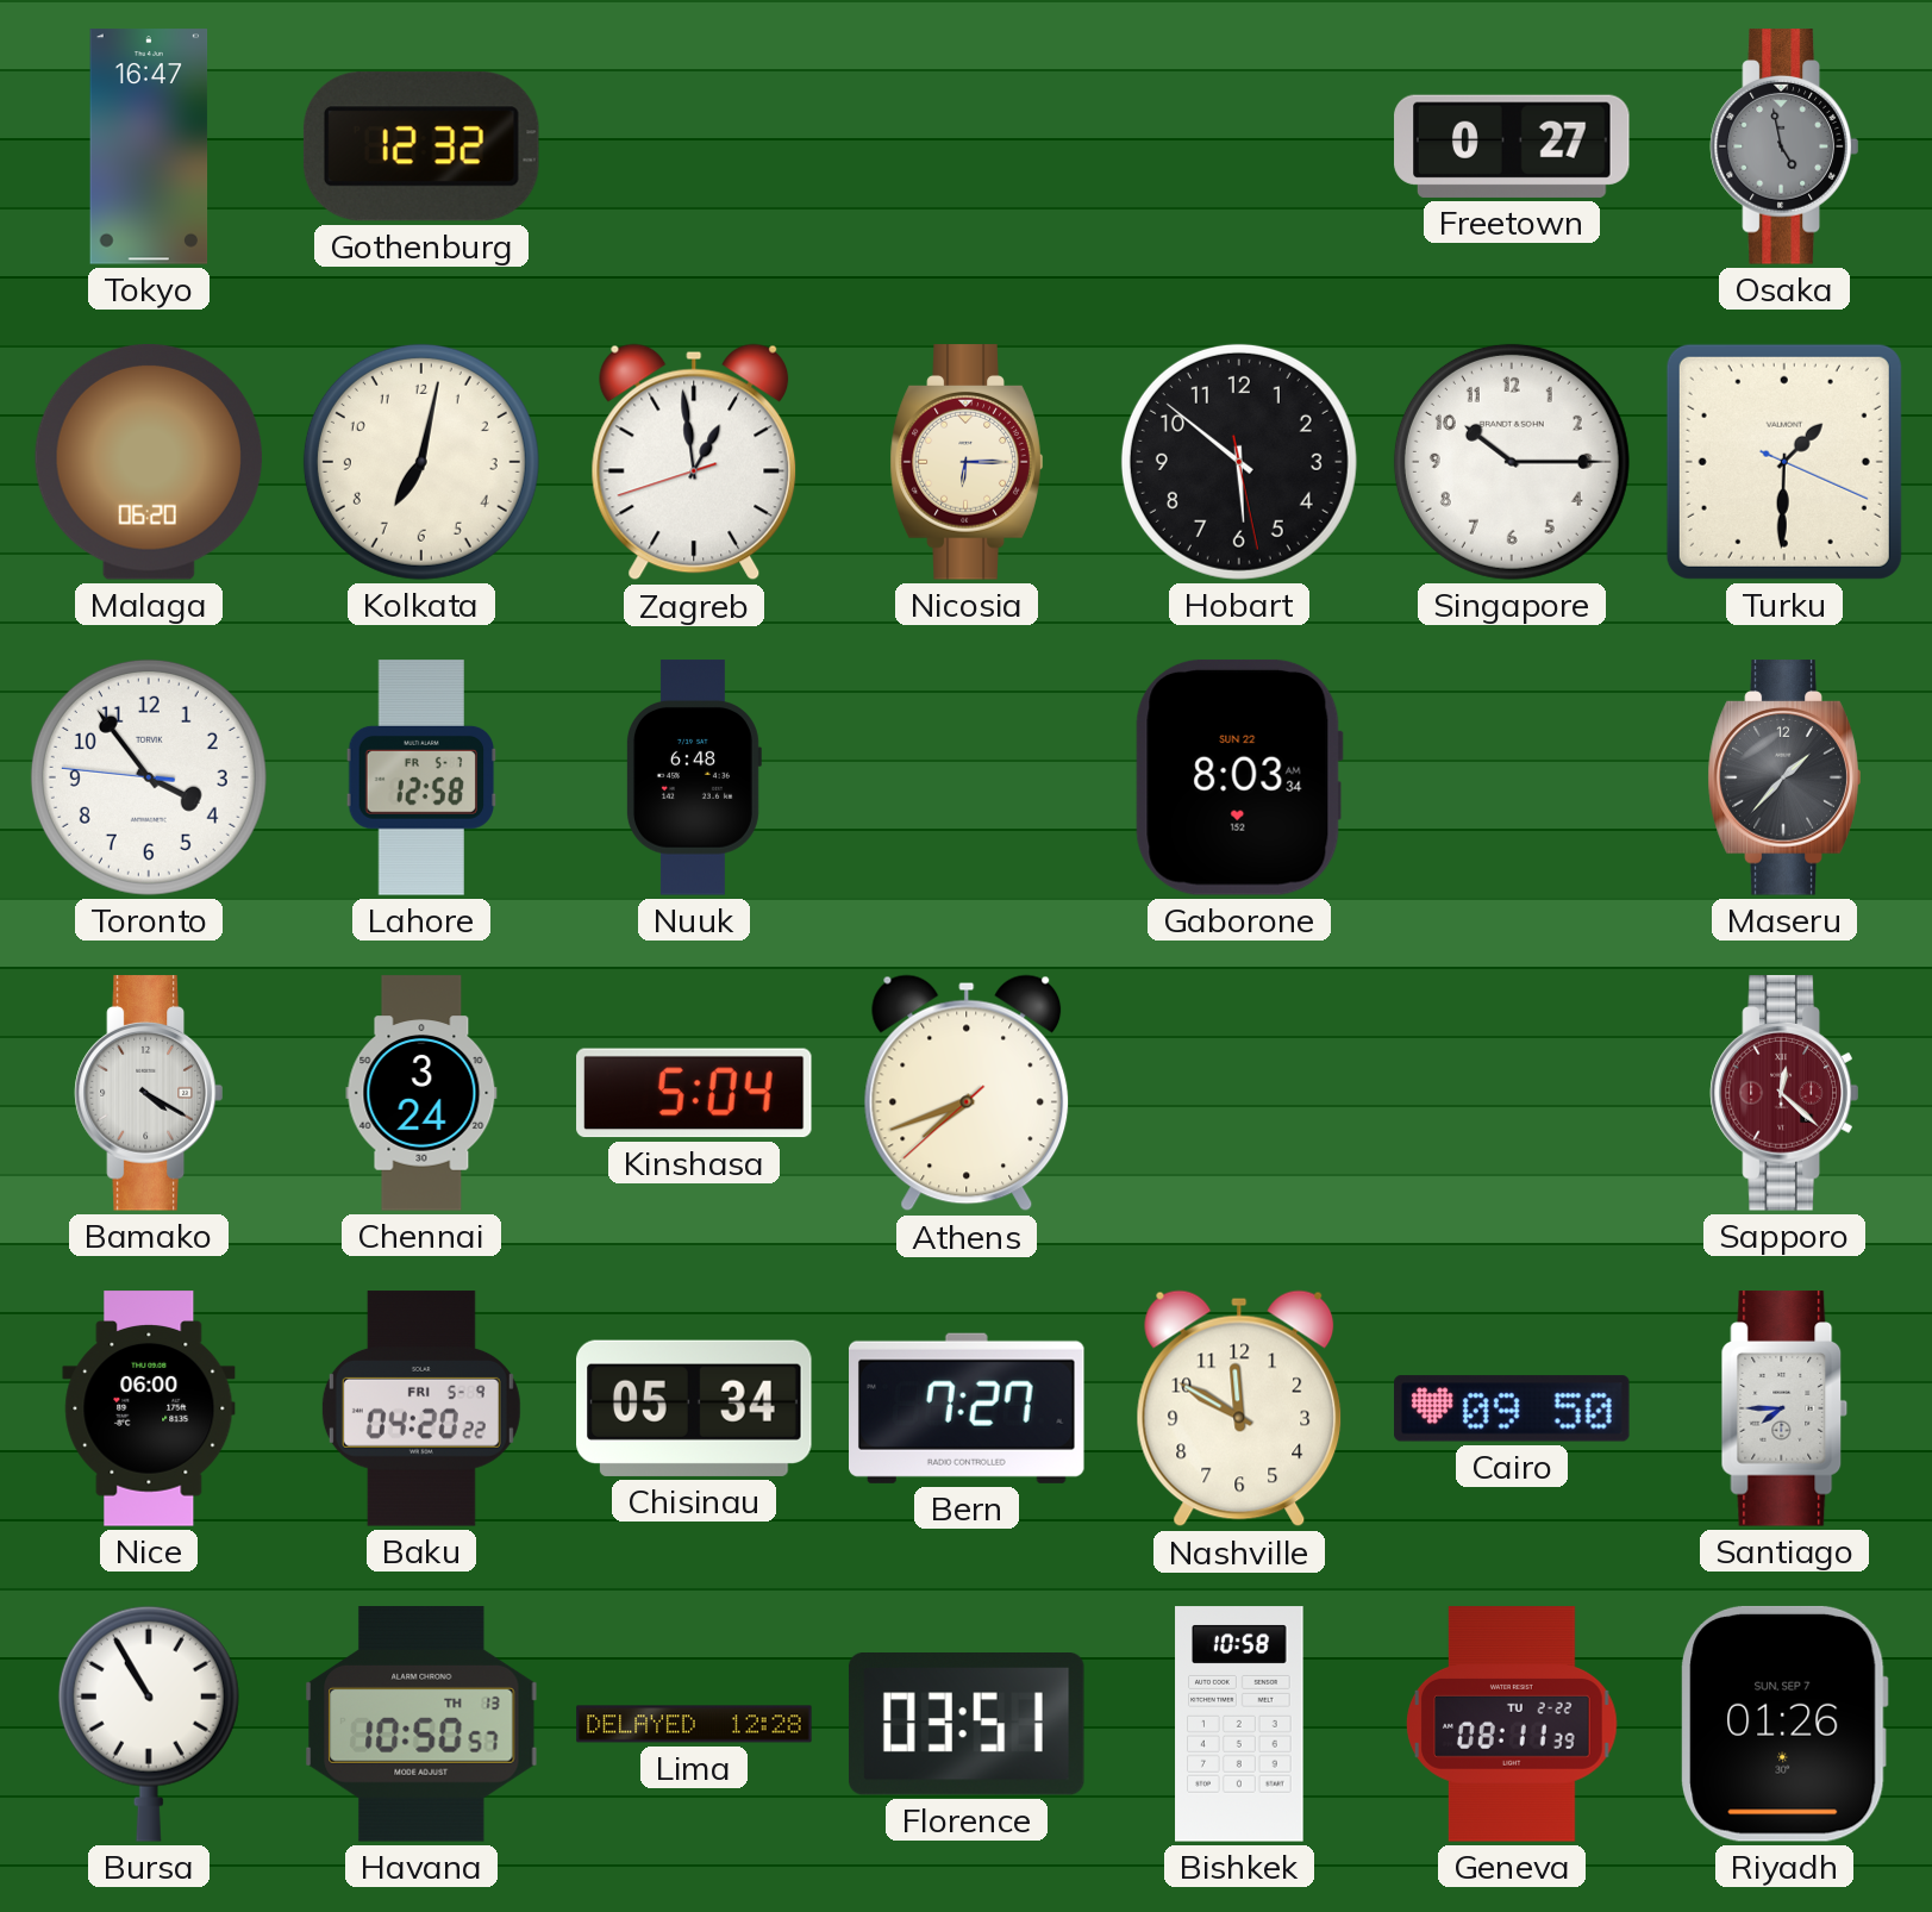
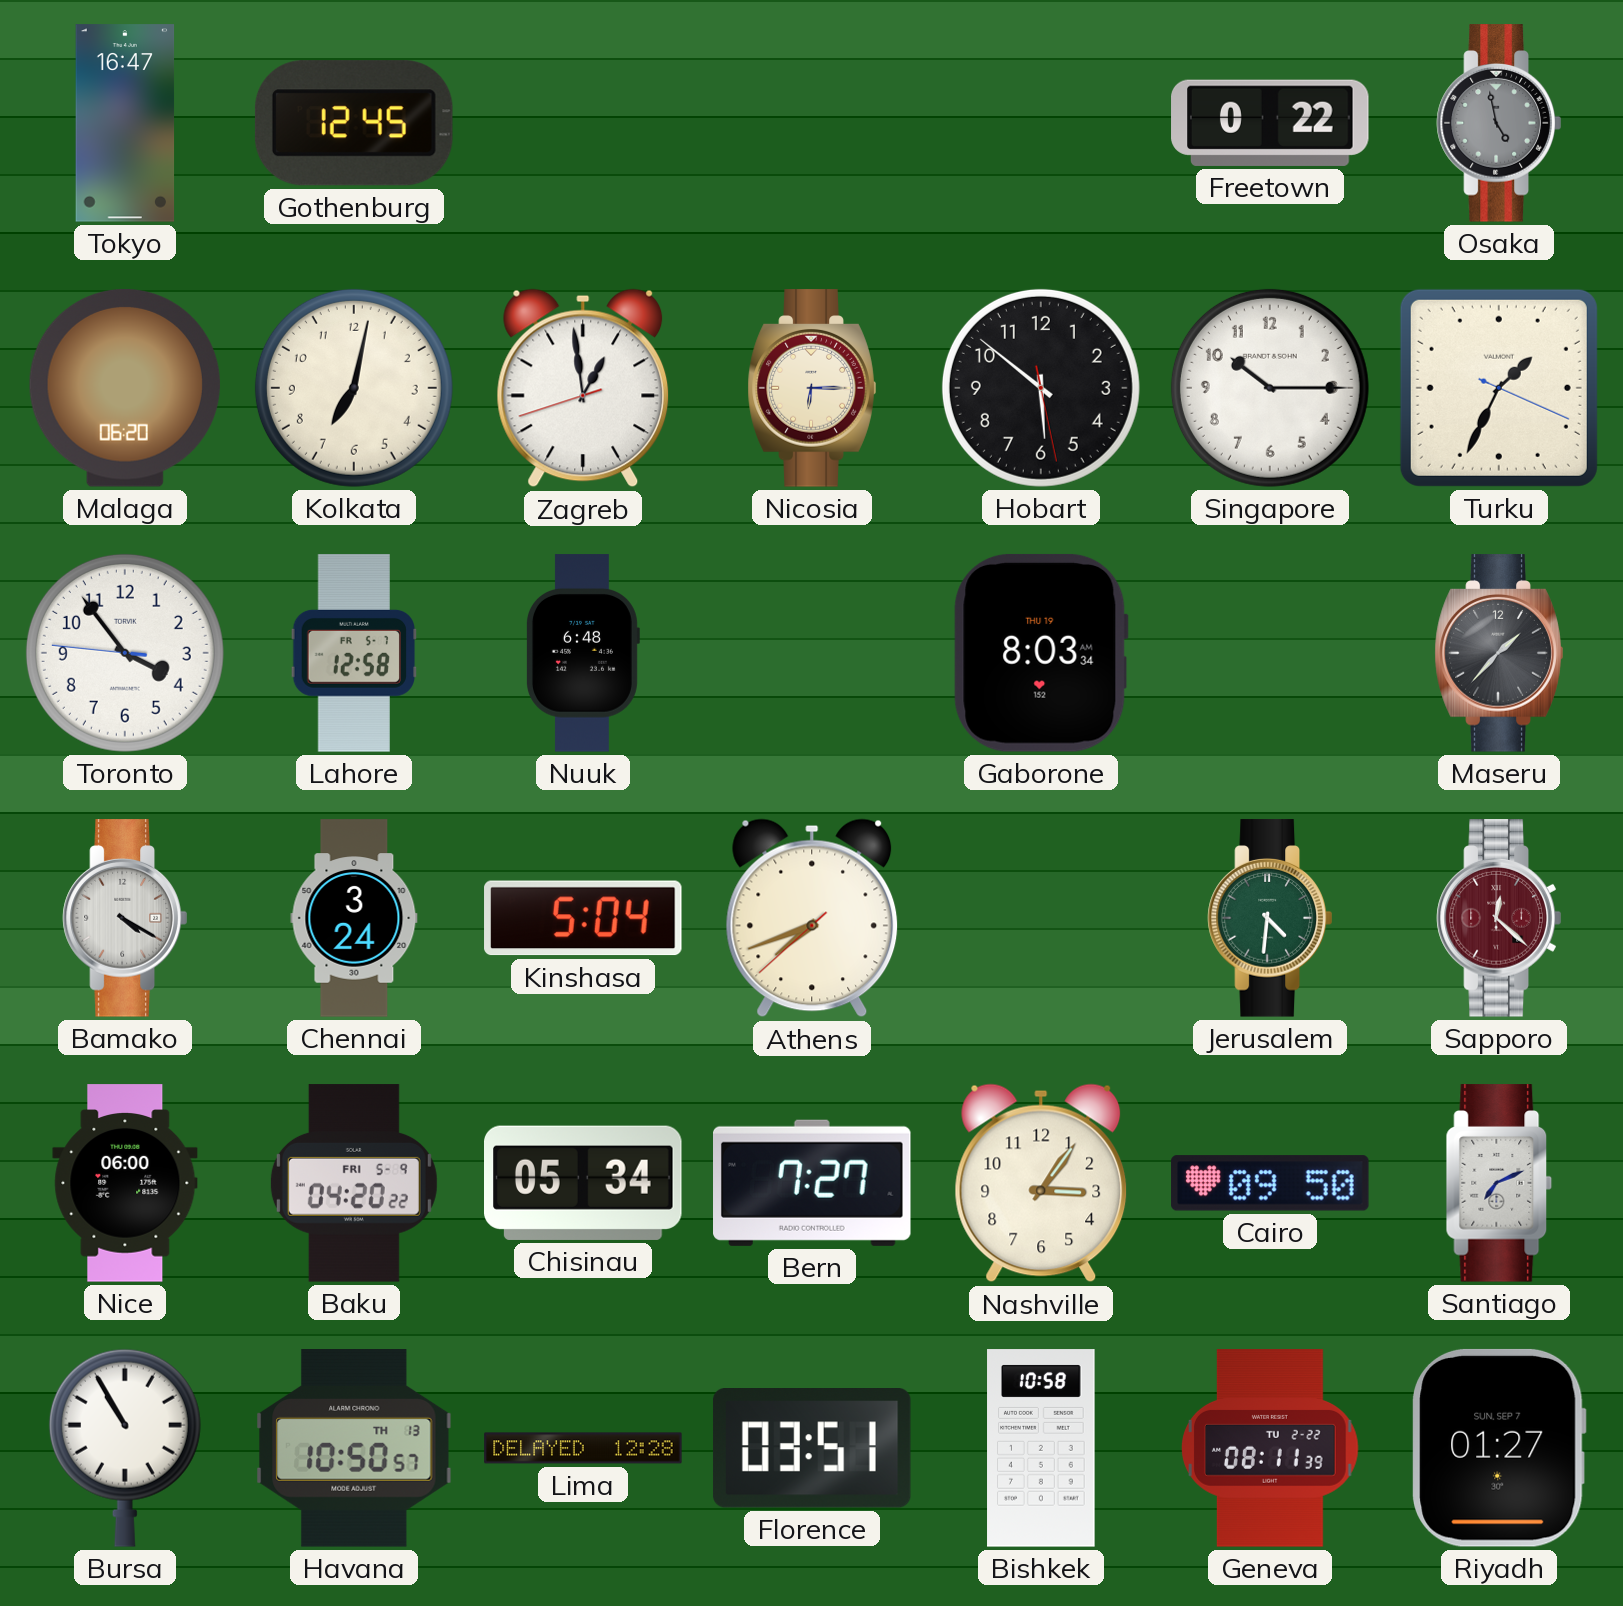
Gothenburg: 12:32 -> 12:45
Freetown: 0:27 -> 0:22
Turku: 1:30 -> 1:34
Gaborone date: SUN 22 -> THU 19
Jerusalem: none -> 4:31
Nashville: 11:50 -> 3:06
Santiago: 7:45 -> 7:11
Riyadh: 01:26 -> 01:27
